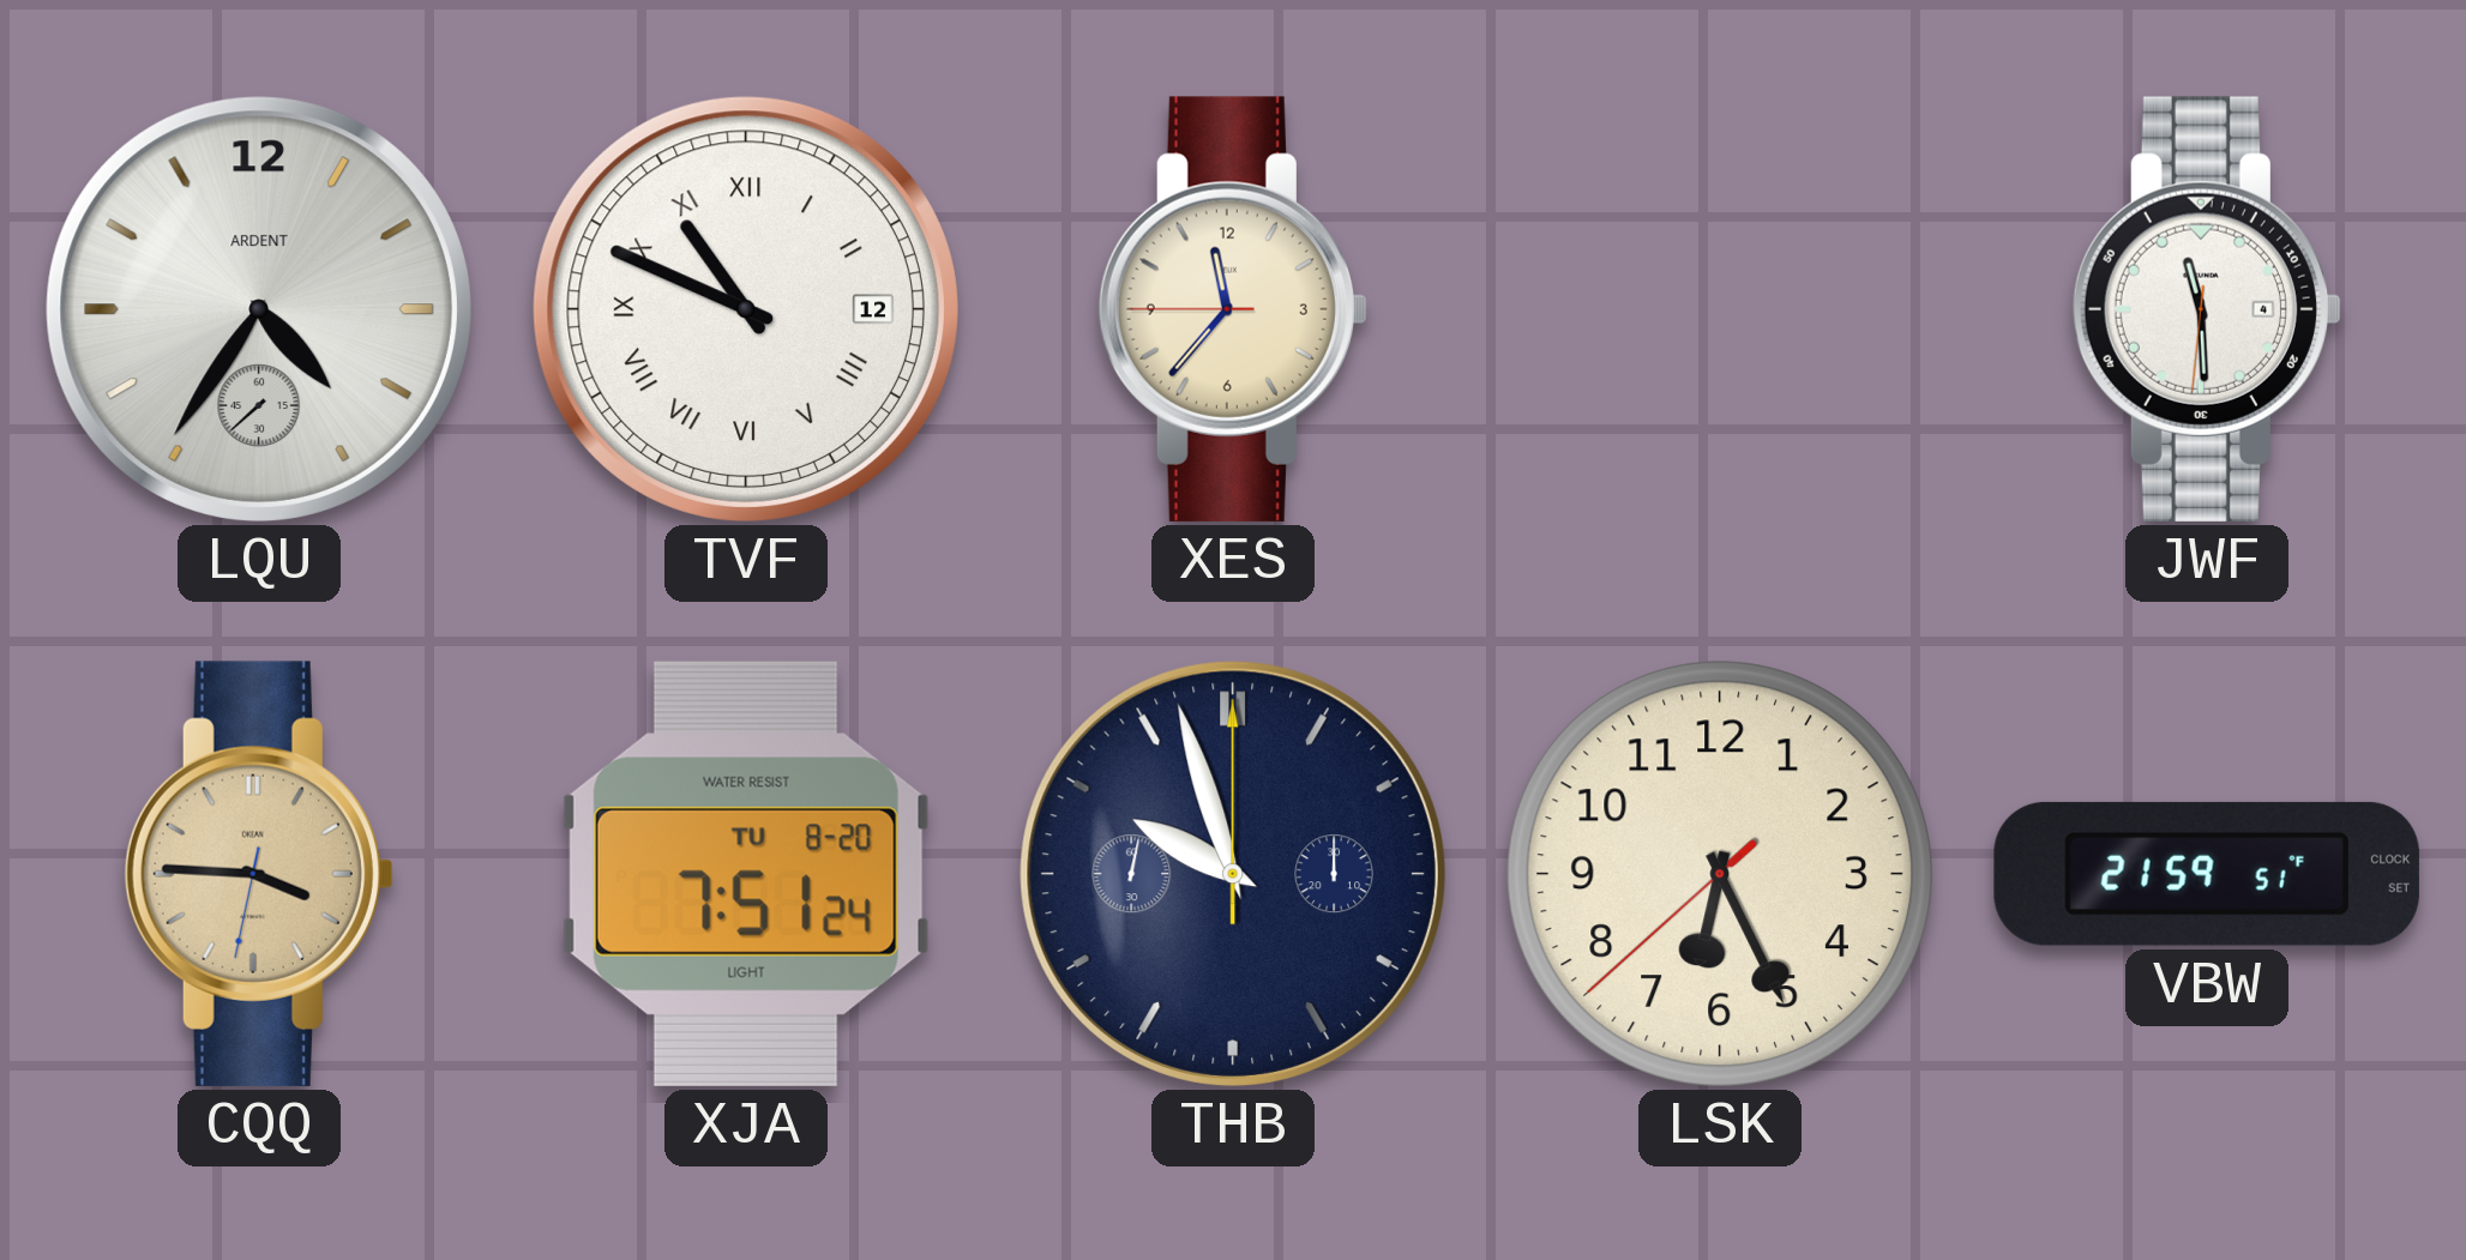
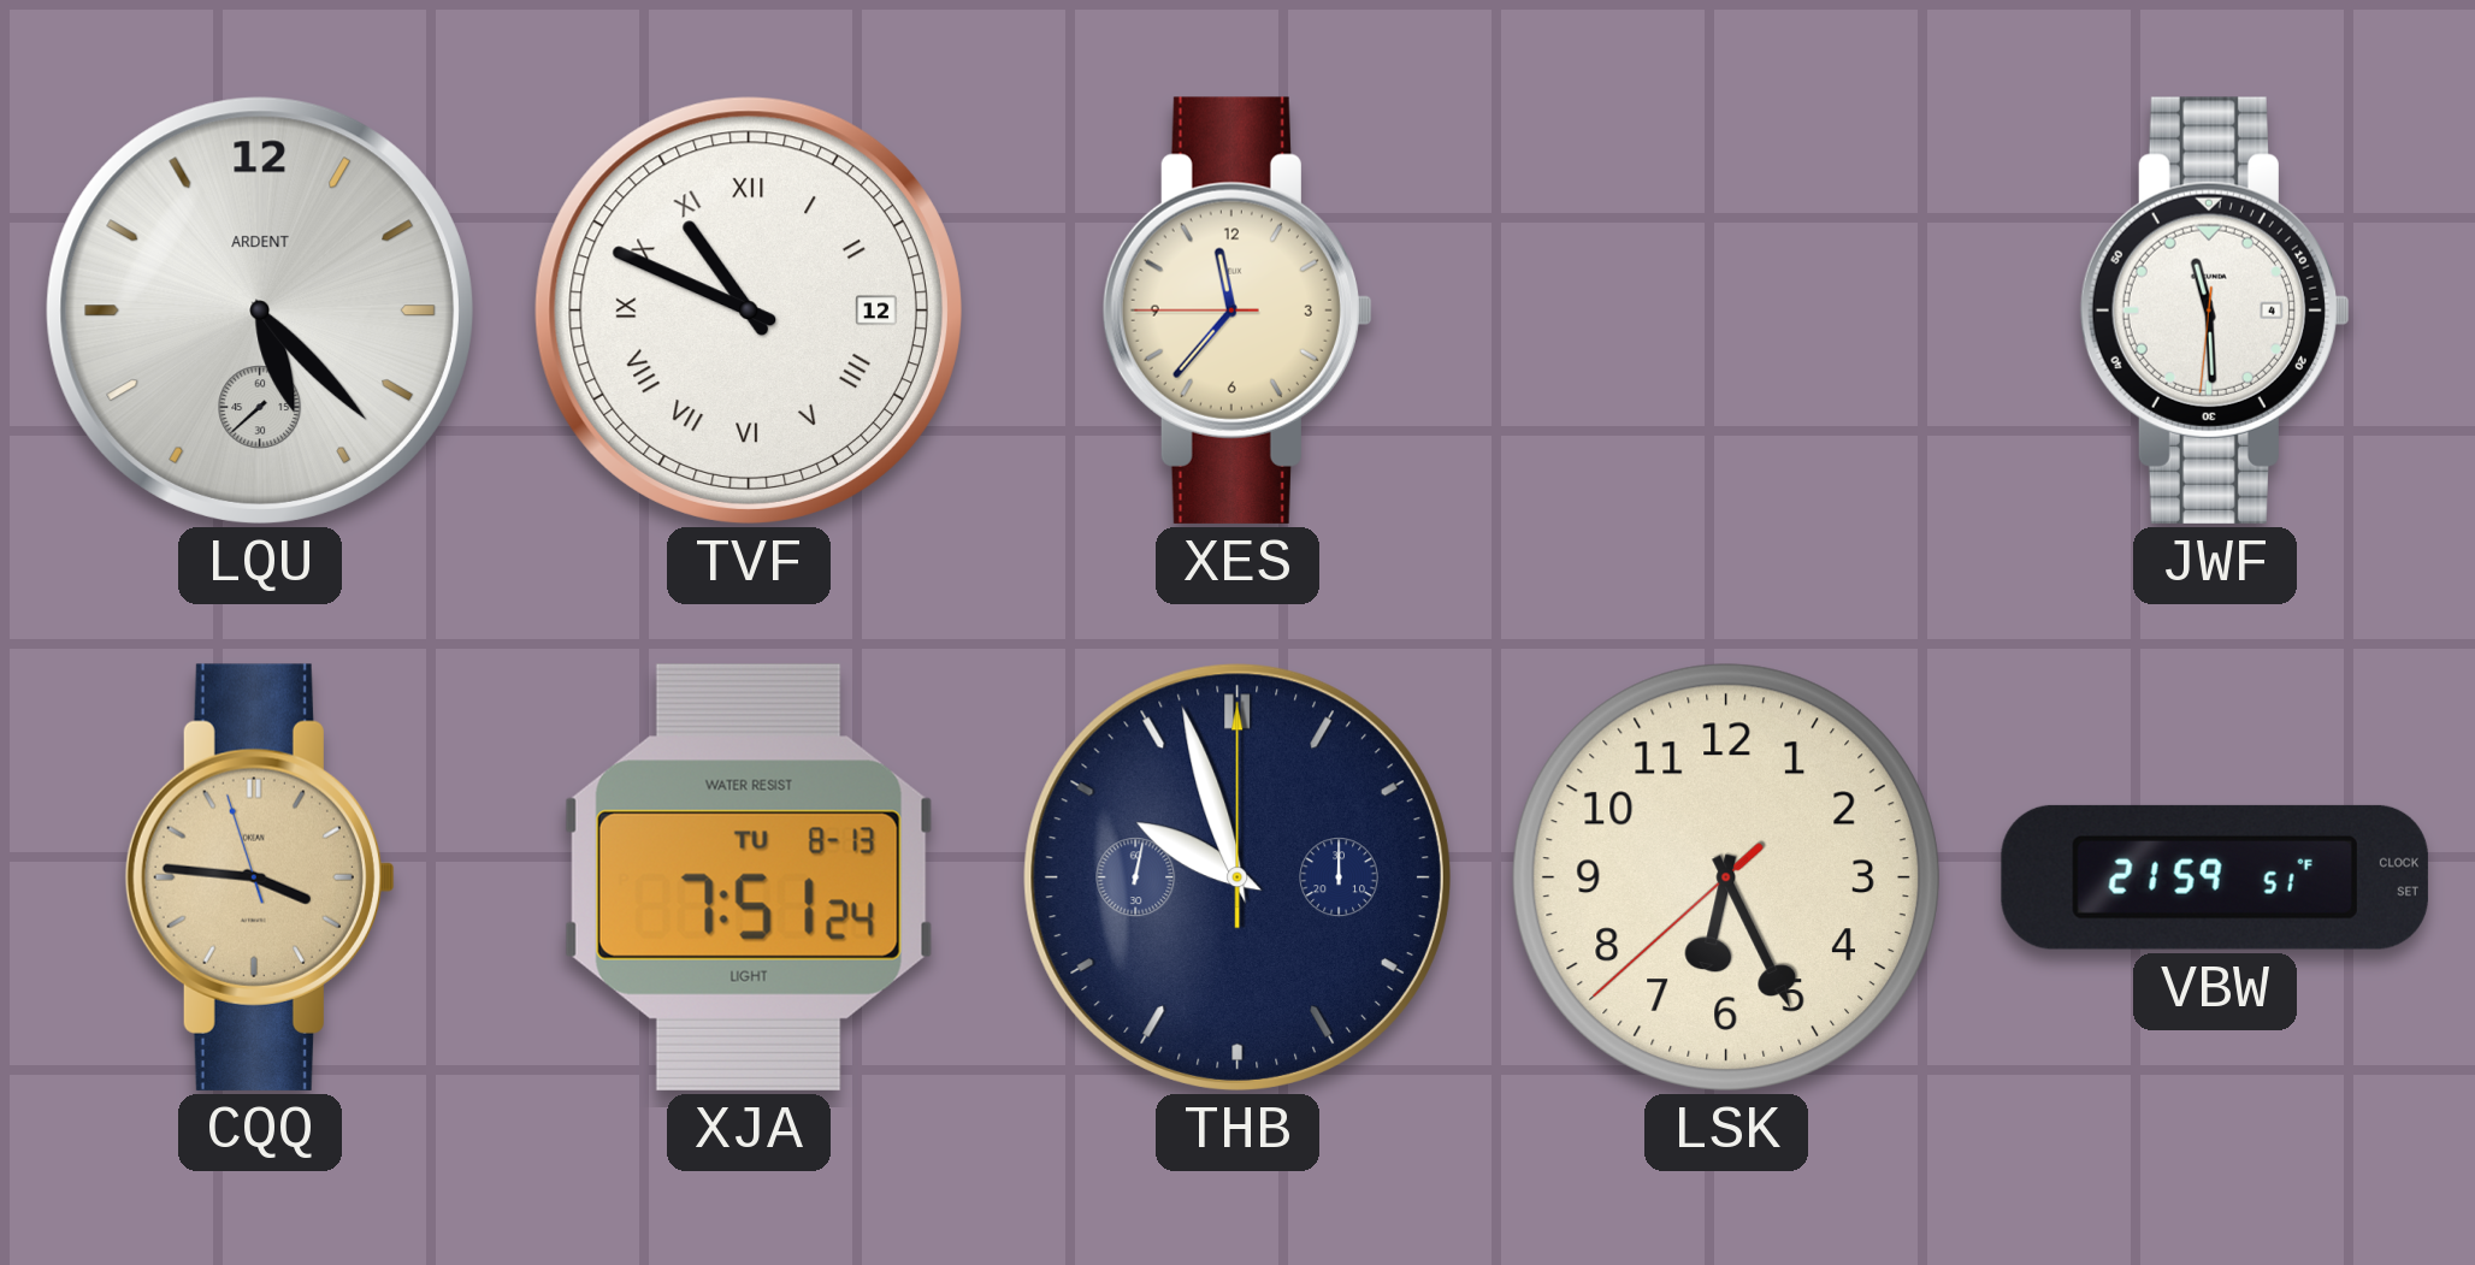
LQU: 4:35 -> 5:22
CQQ: 3:45:32 -> 3:45:57
XJA date: TU 8-20 -> TU 8-13
